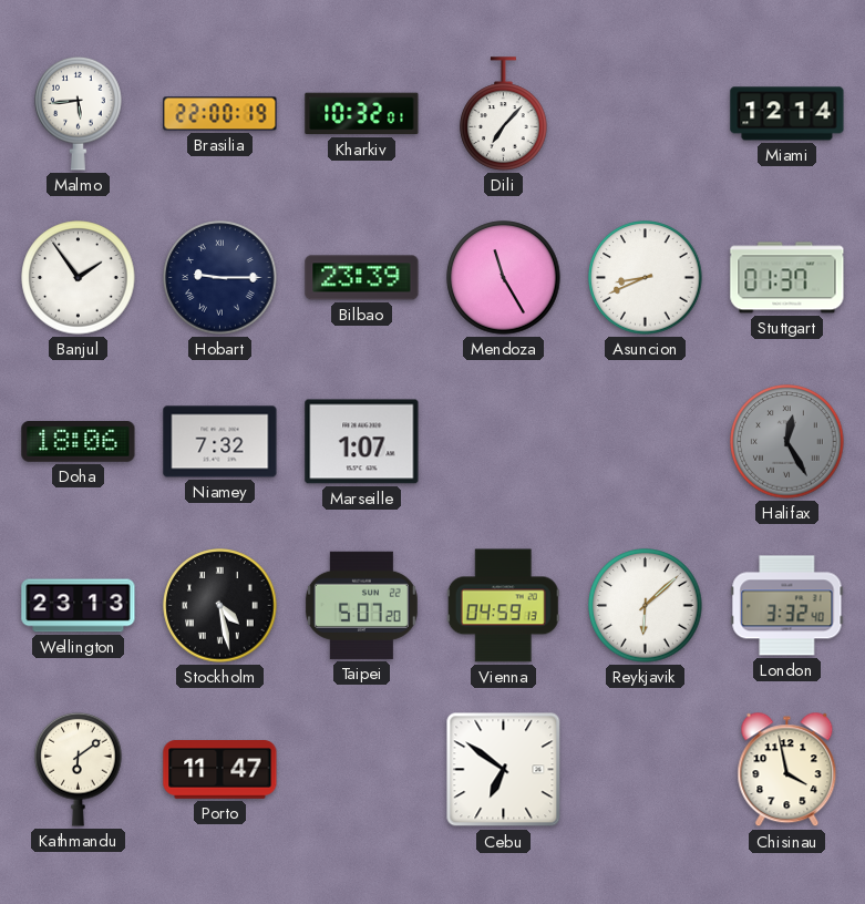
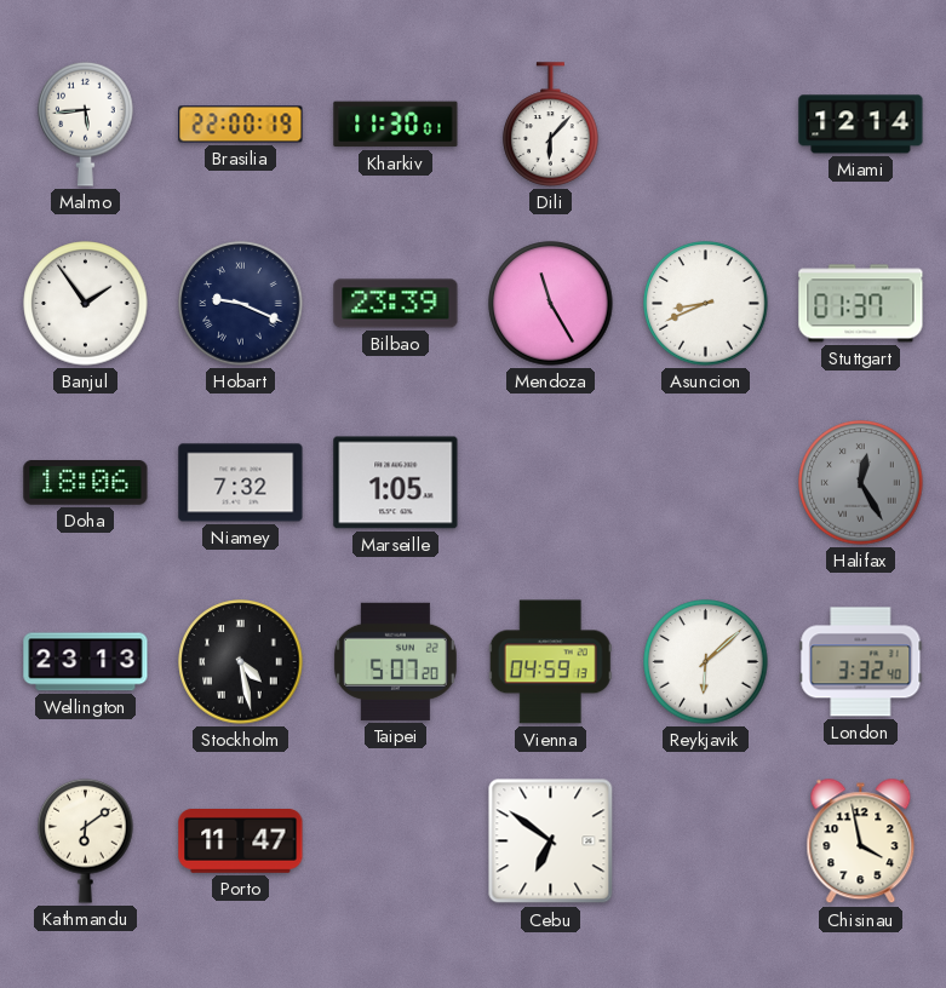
Kharkiv: 10:32 -> 11:30
Dili: 7:07 -> 6:07
Hobart: 9:15 -> 9:19
Marseille: 1:07 -> 1:05
